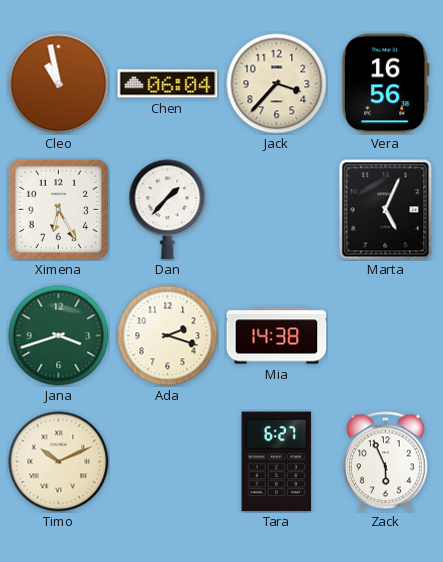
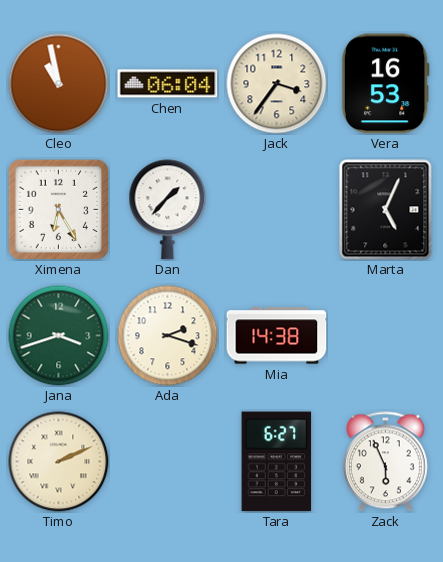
Jack: 3:37 -> 3:36
Vera: 16:56 -> 16:53
Timo: 10:11 -> 2:11
